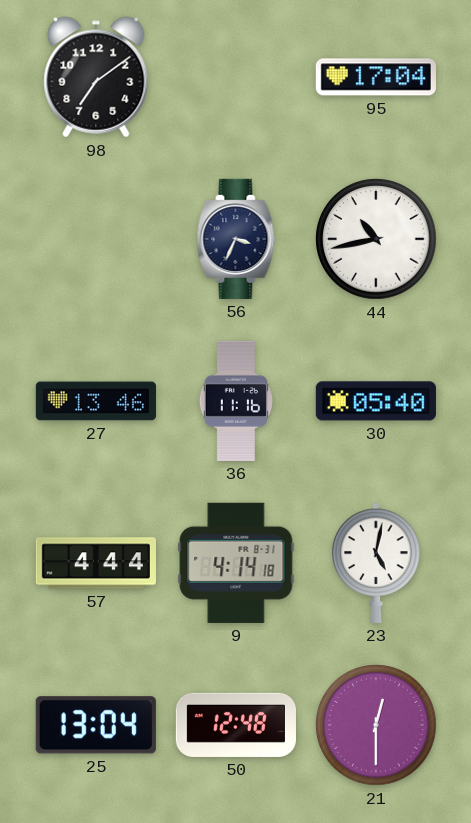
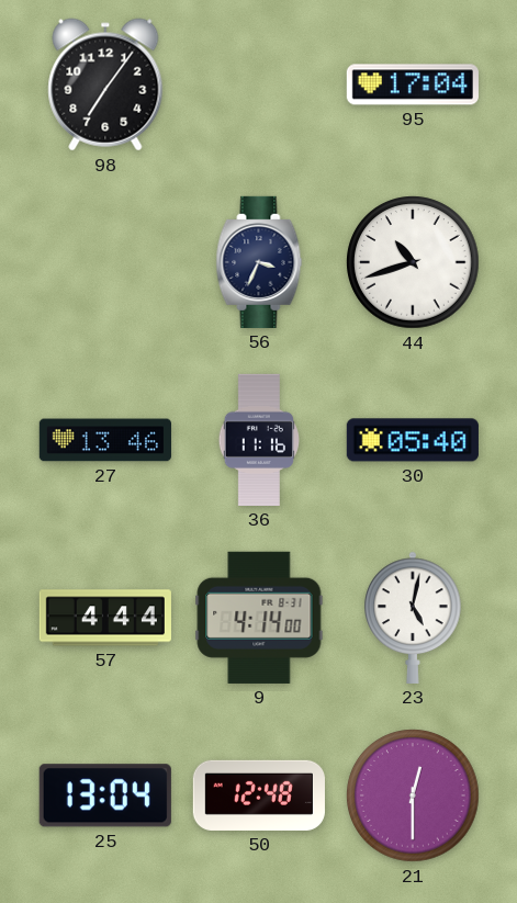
98: 7:09 -> 7:06
44: 10:43 -> 10:42
9: 4:14:18 -> 4:14:00
